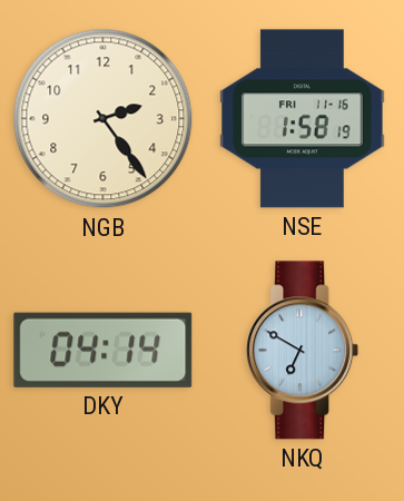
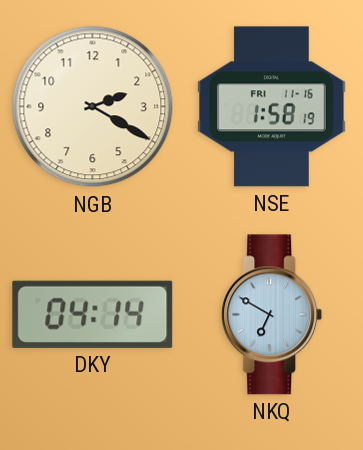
NGB: 2:24 -> 2:20
